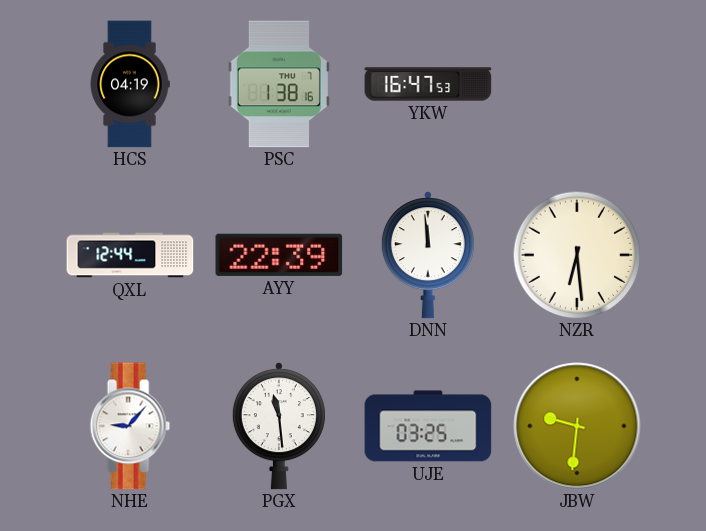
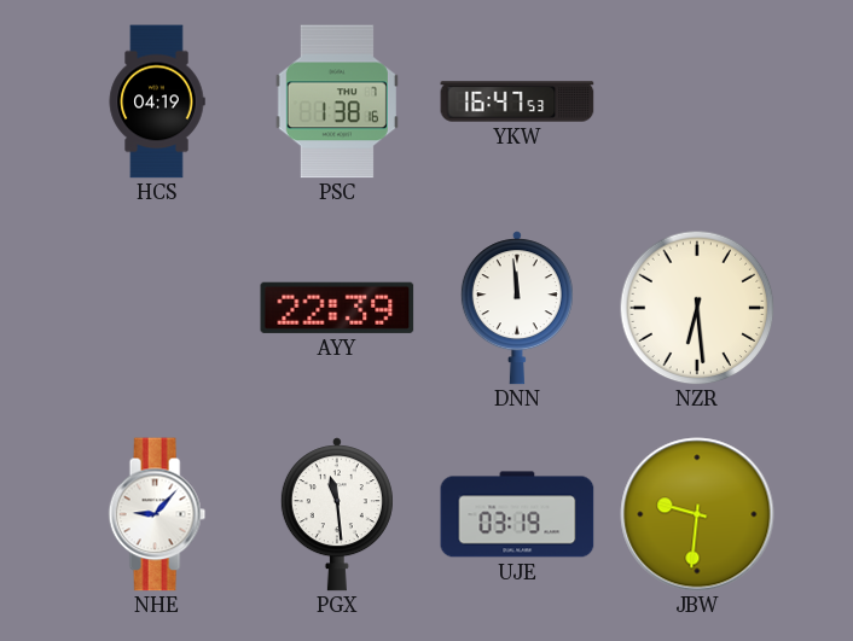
QXL: 12:44 -> none
UJE: 03:25 -> 03:19
